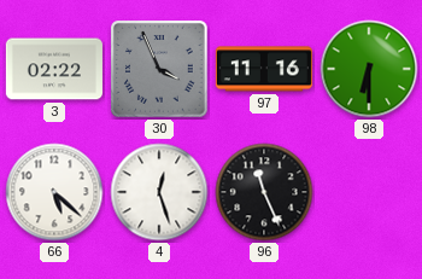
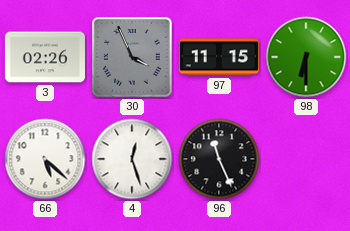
3: 02:22 -> 02:26
97: 11:16 -> 11:15
